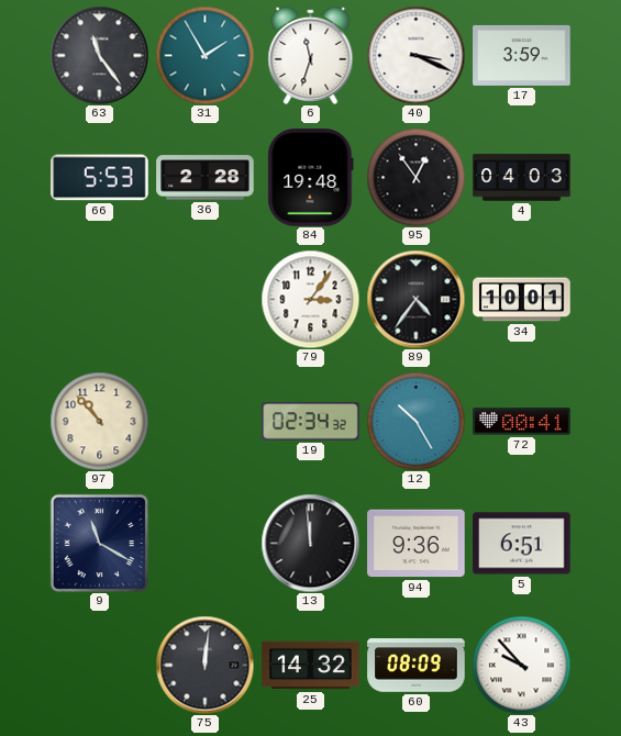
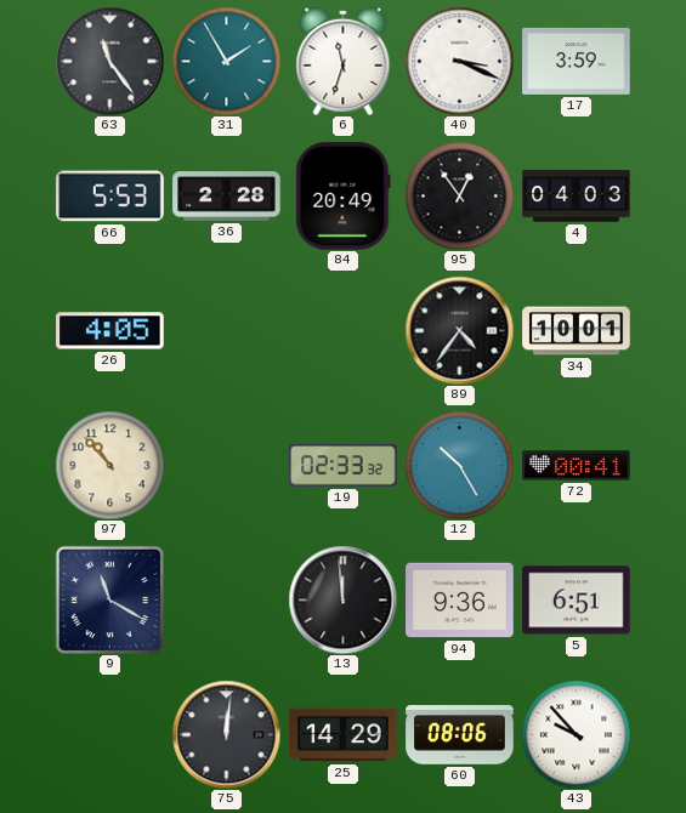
84: 19:48 -> 20:49
26: none -> 4:05
79: 3:06 -> none
19: 02:34 -> 02:33
25: 14:32 -> 14:29
60: 08:09 -> 08:06
